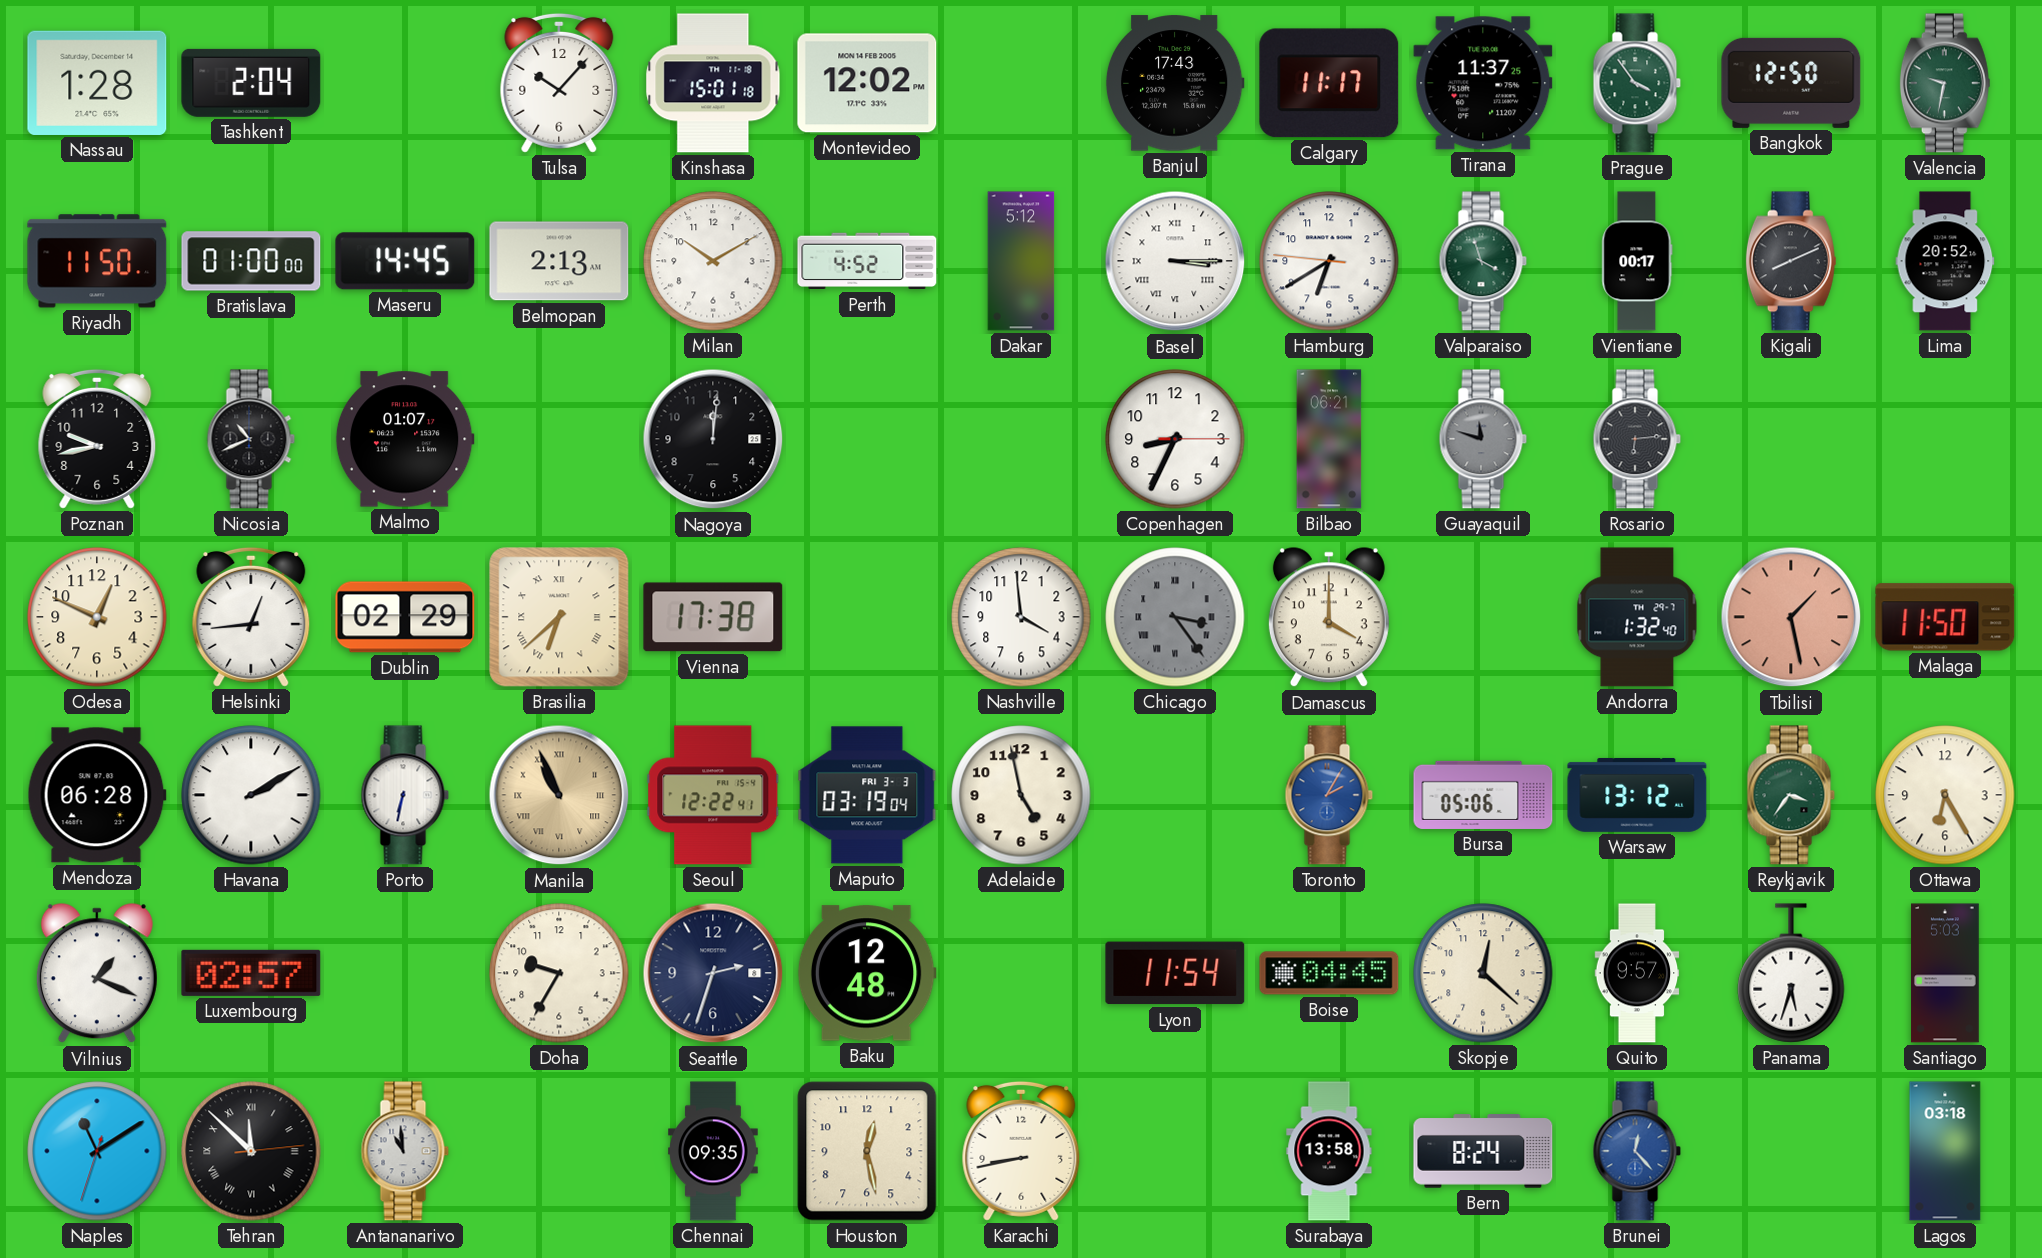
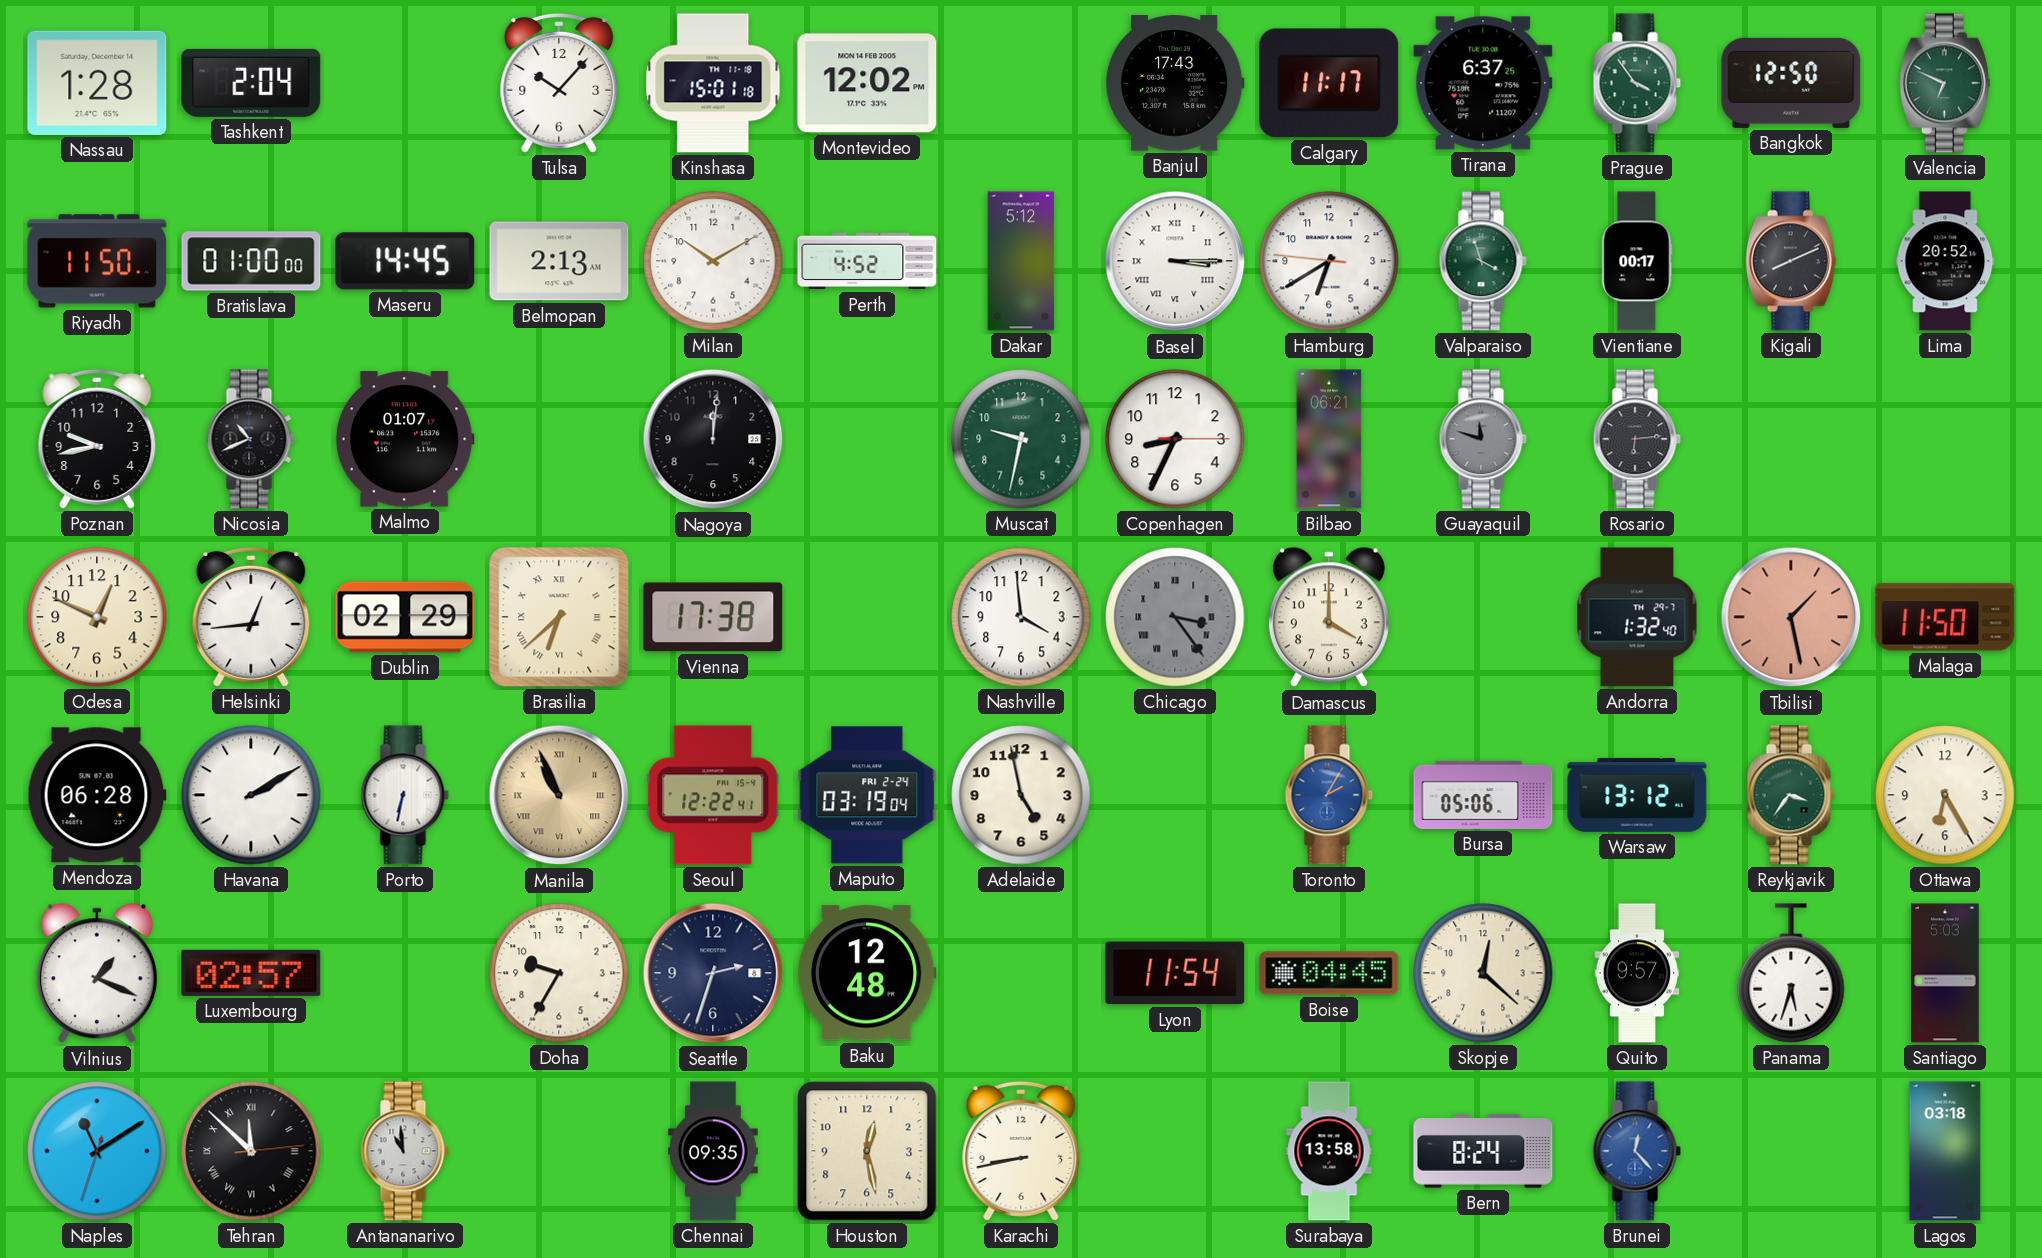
Tirana: 11:37 -> 6:37
Valencia: 9:32 -> 6:49
Muscat: none -> 9:32
Maputo date: FRI 3-3 -> FRI 2-24
